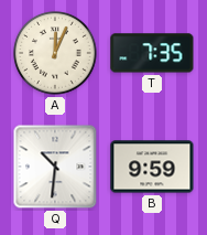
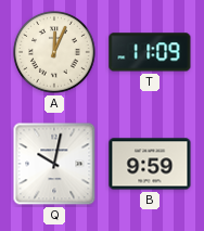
T: 7:35 -> 11:09
Q: 10:31 -> 10:02
